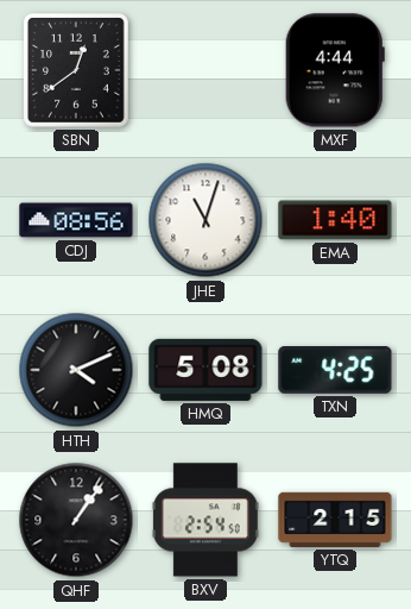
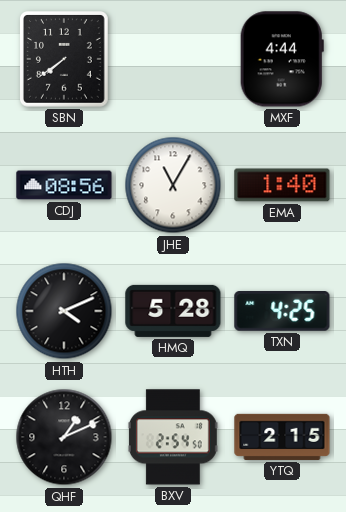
SBN: 12:39 -> 7:39
JHE: 11:03 -> 11:05
HMQ: 5:08 -> 5:28
QHF: 1:06 -> 1:11
